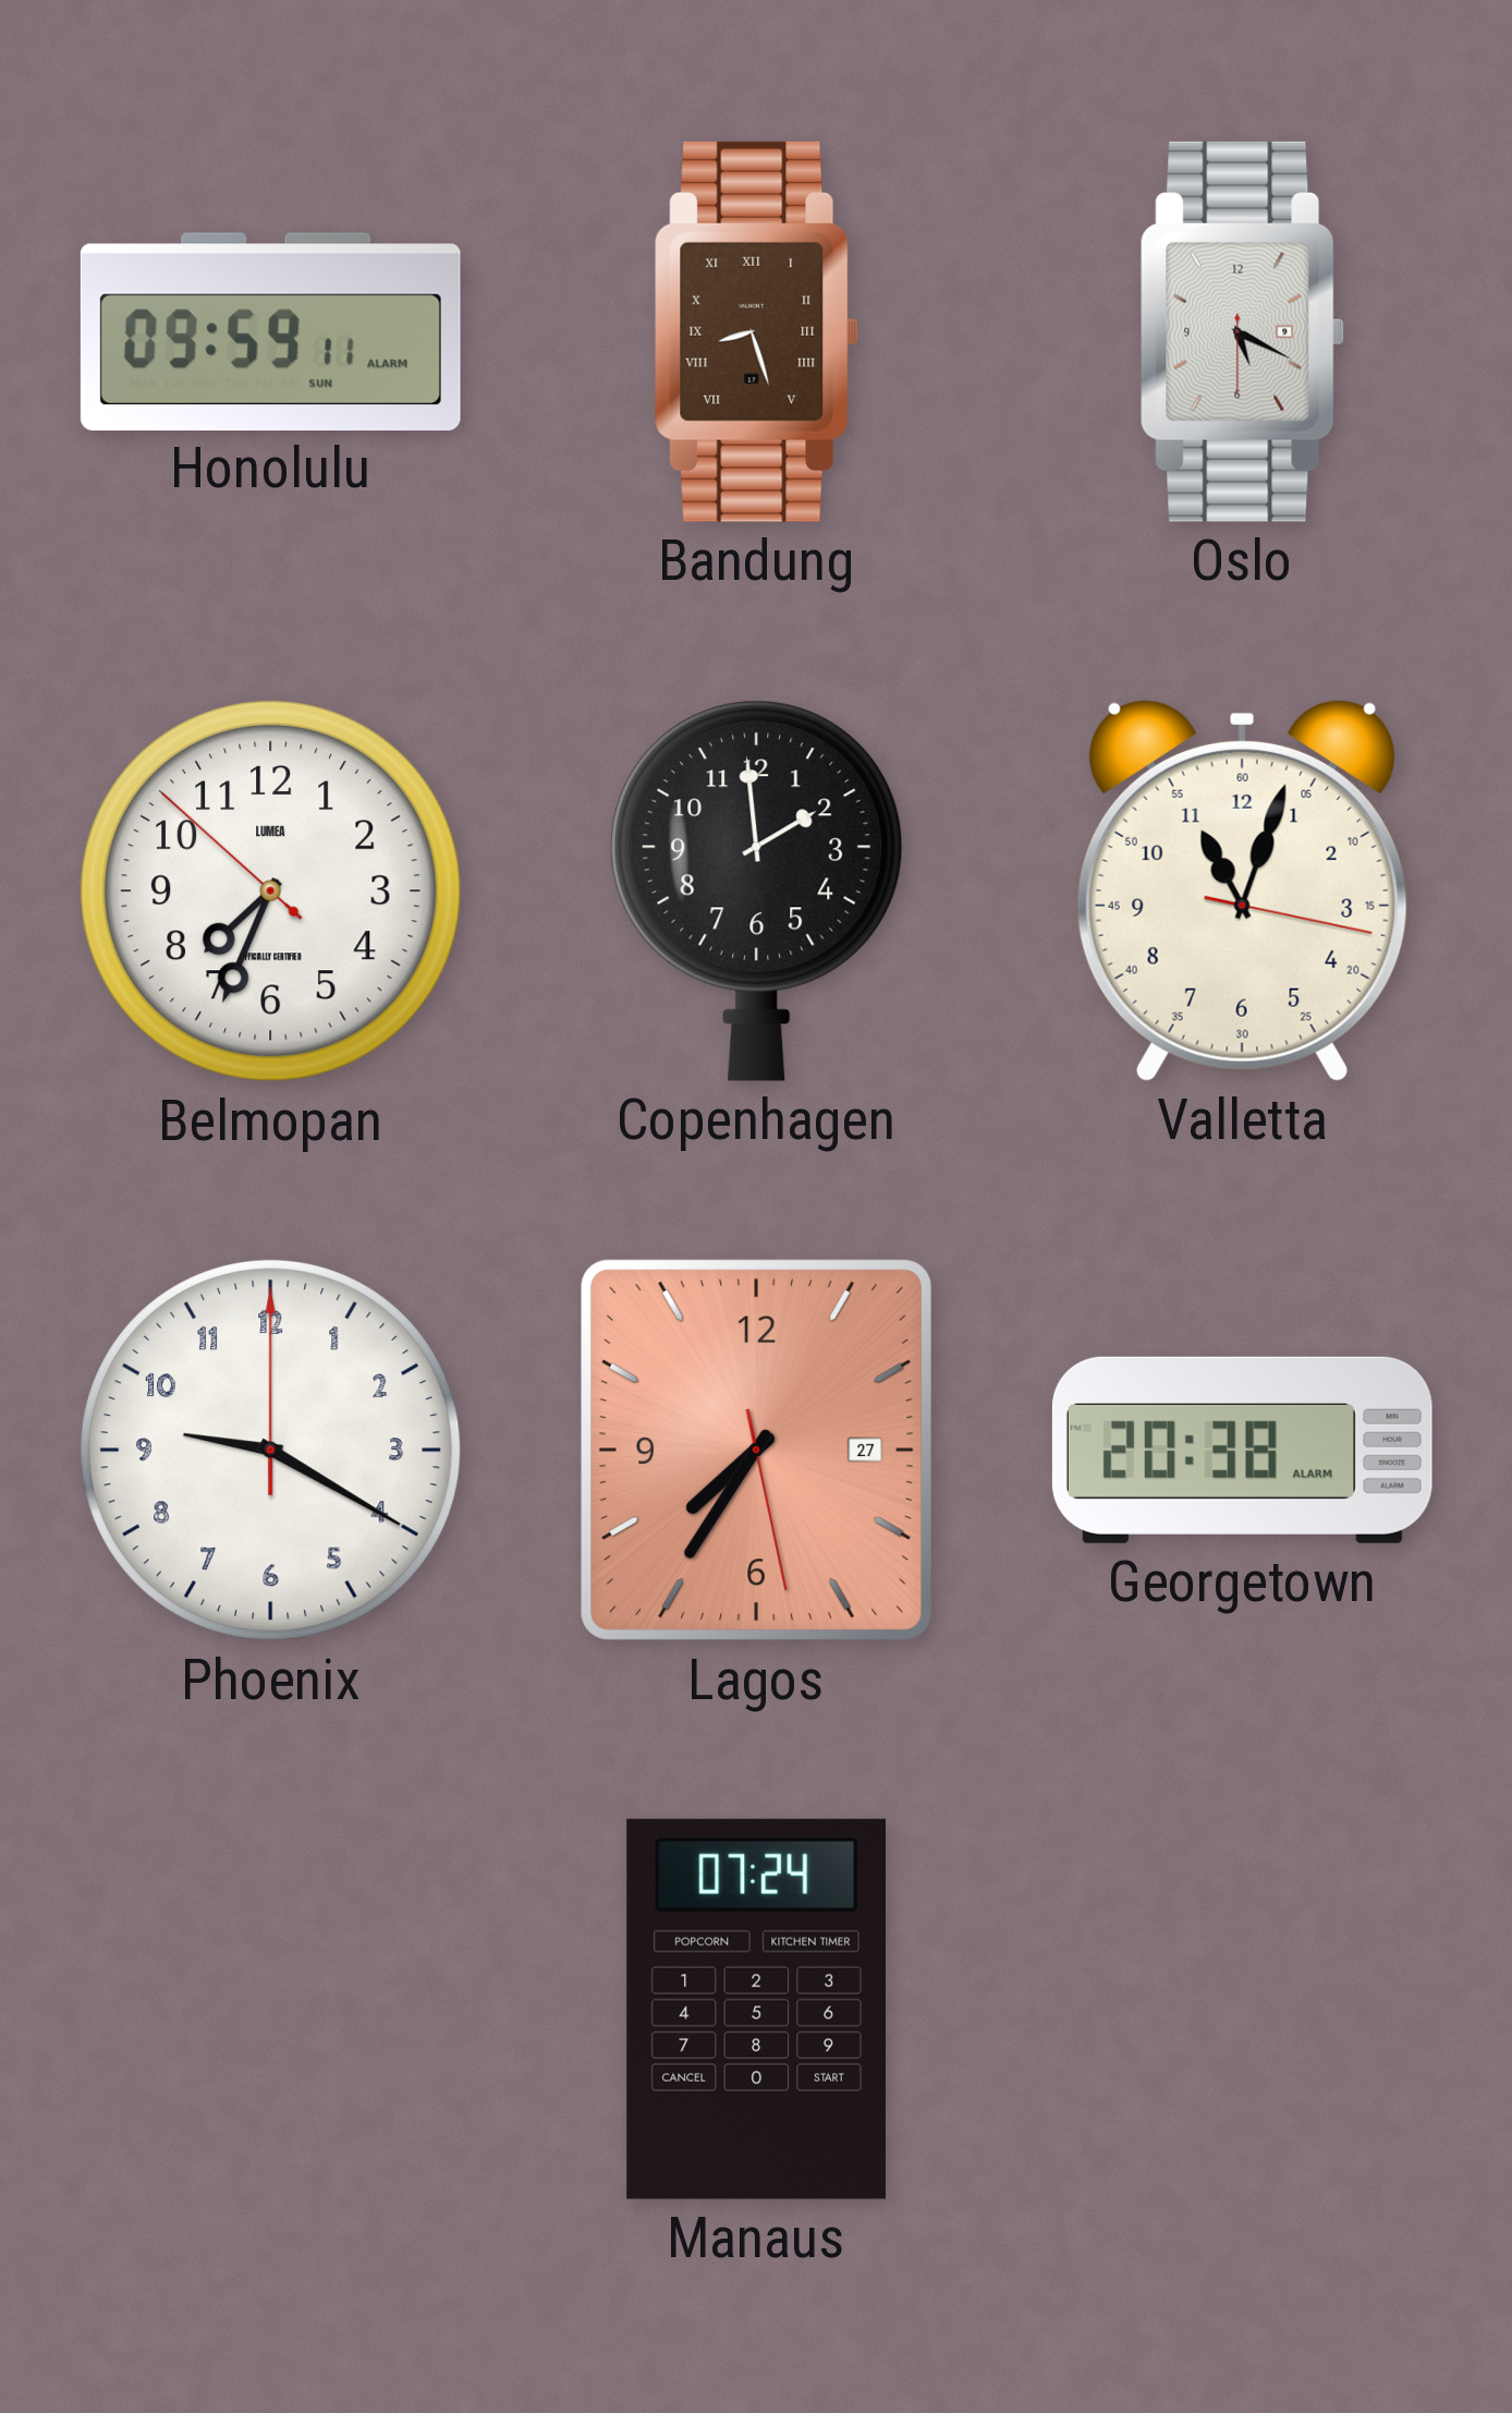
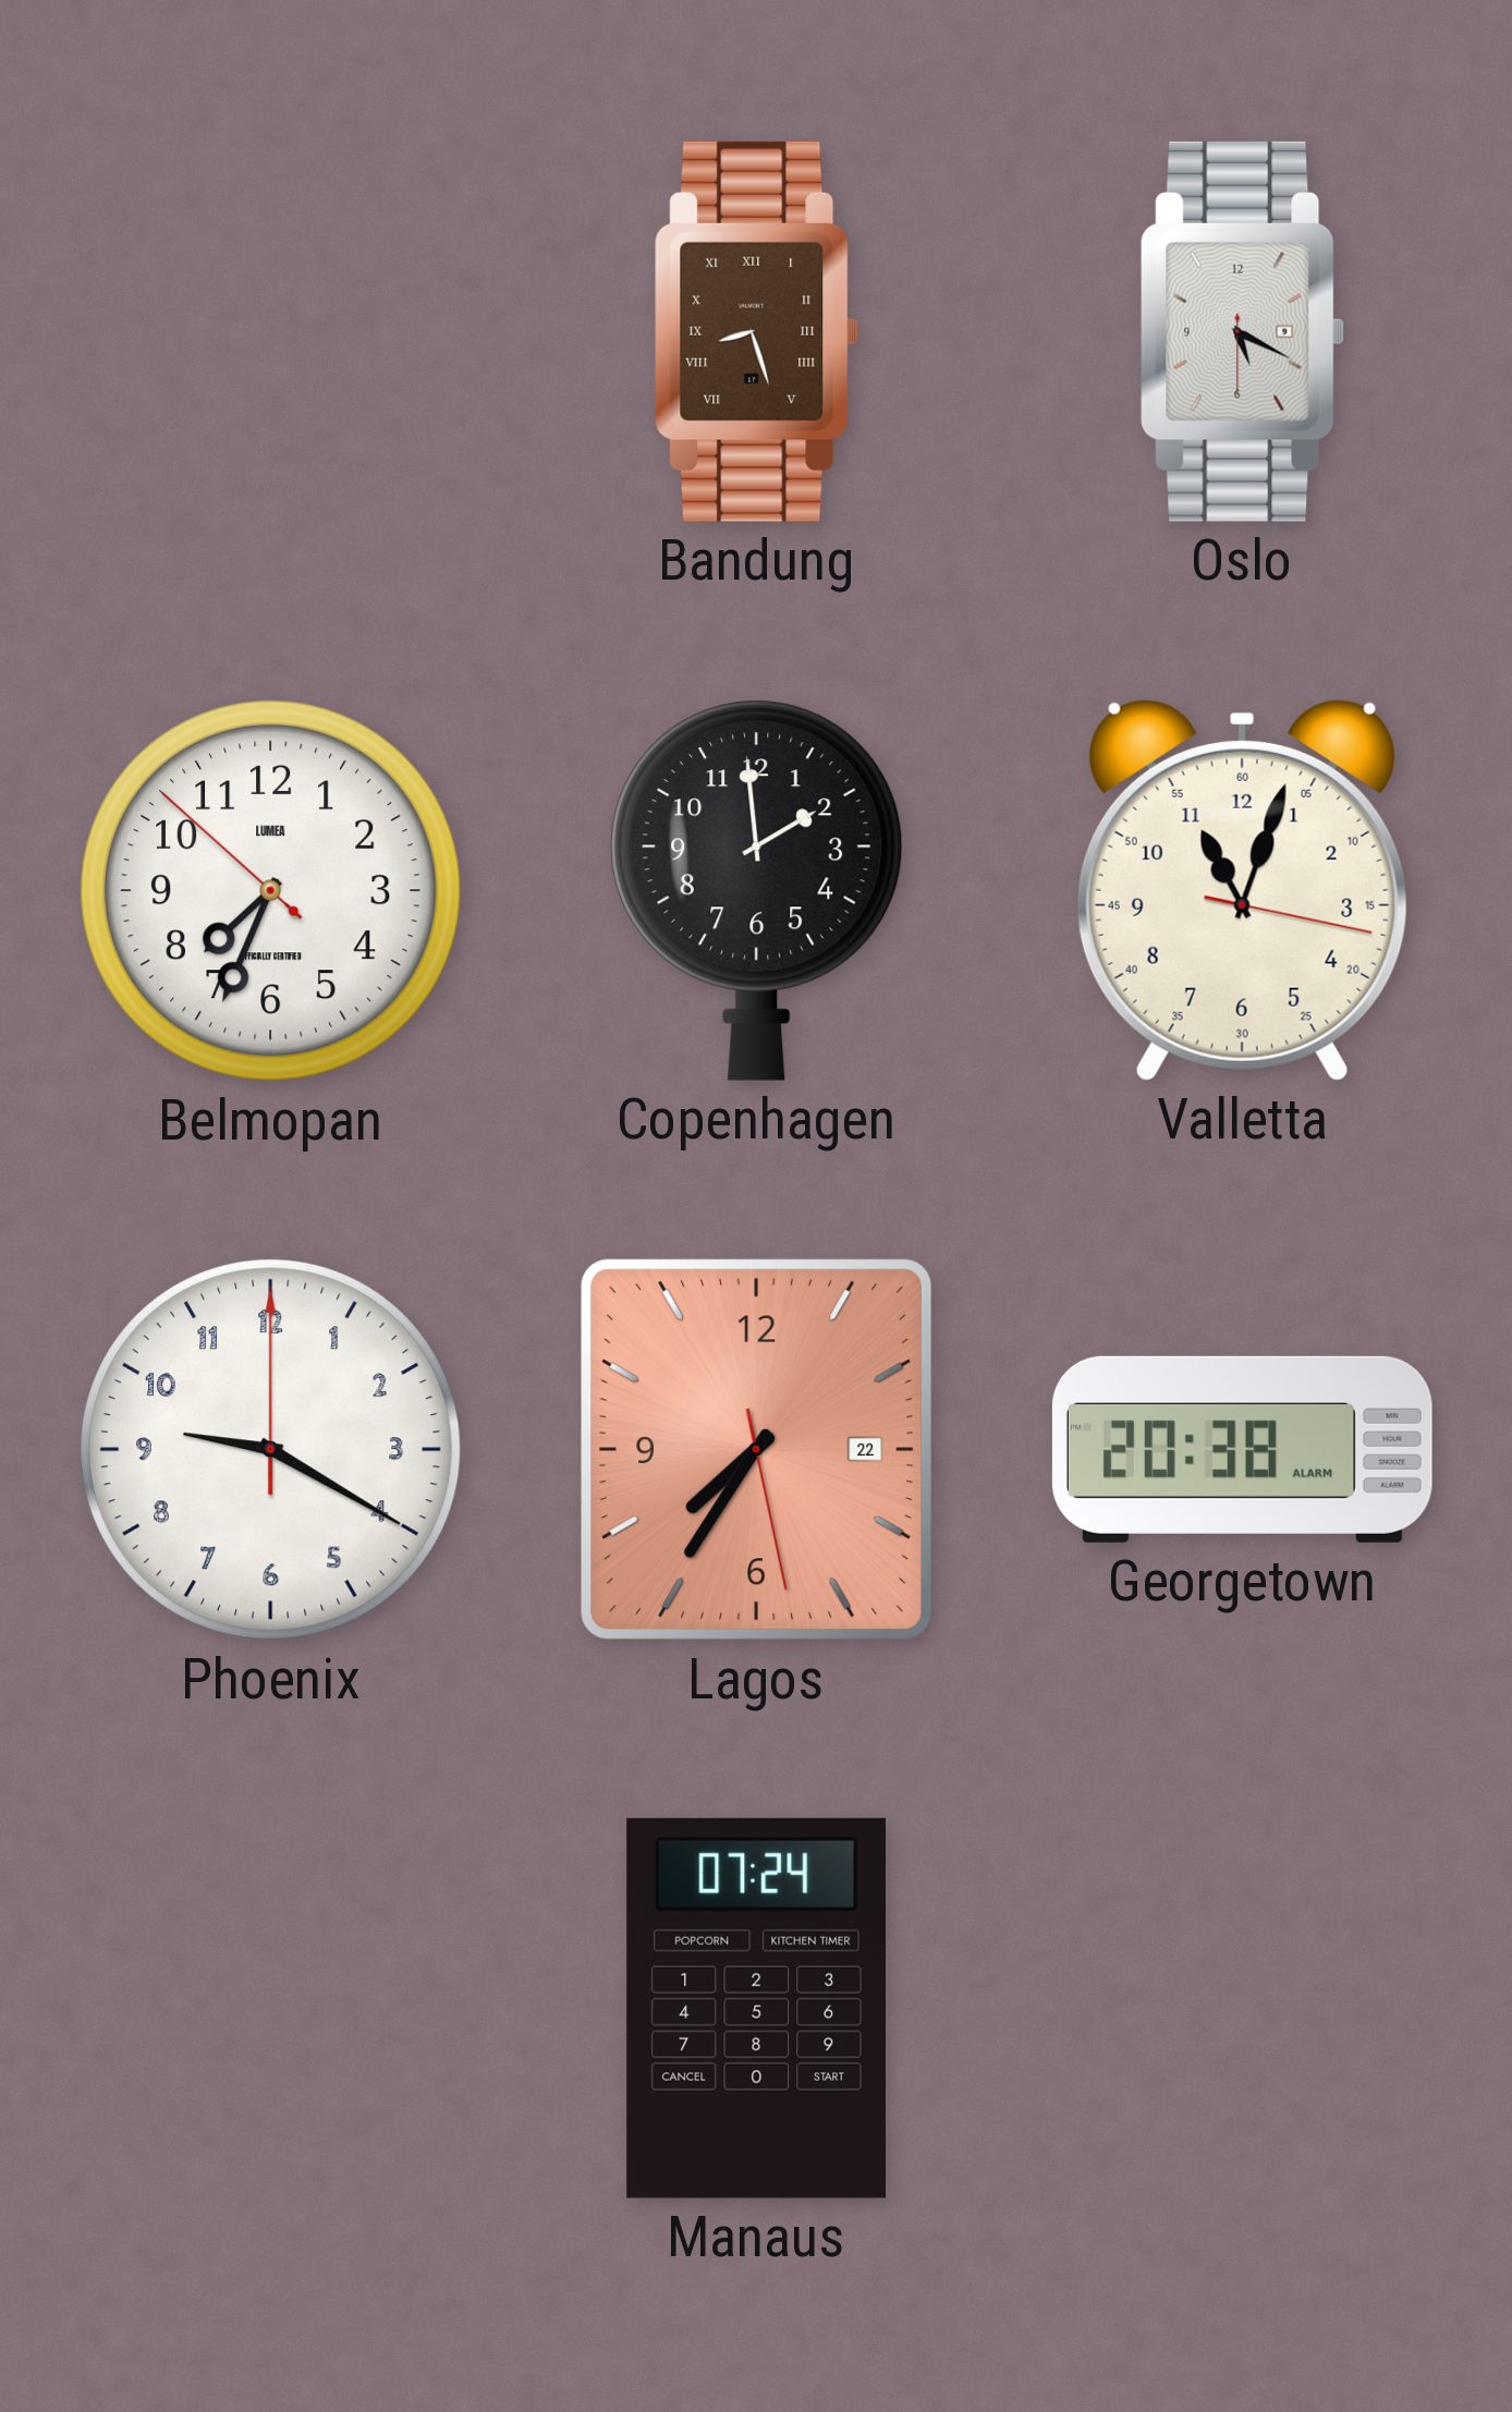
Honolulu: 09:59 -> none
Lagos date: 27 -> 22
